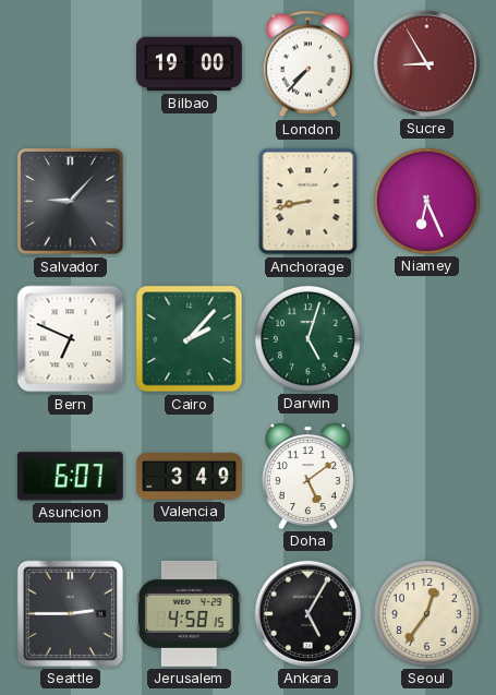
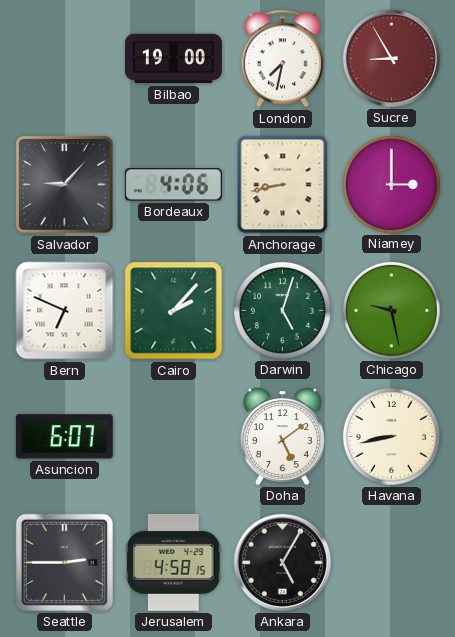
London: 7:37 -> 7:32
Bordeaux: none -> 4:06
Niamey: 6:26 -> 3:00
Chicago: none -> 9:28
Valencia: 3:49 -> none
Havana: none -> 8:43
Seoul: 12:36 -> none
